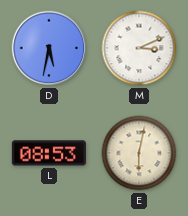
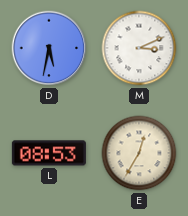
E: 6:02 -> 12:35
